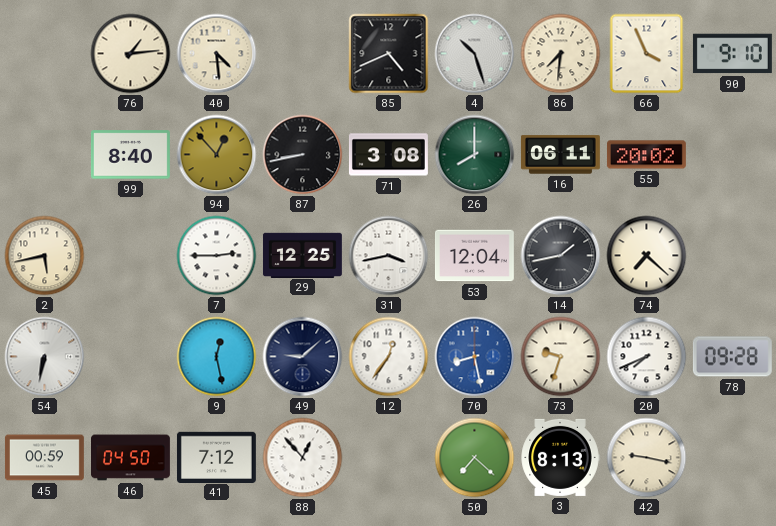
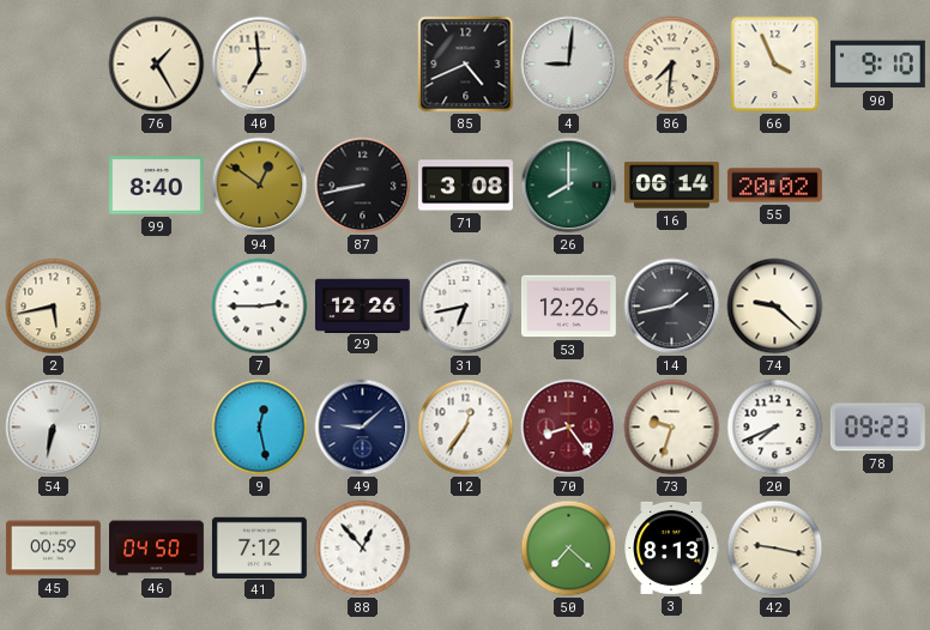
76: 1:14 -> 1:25
40: 4:29 -> 6:59
4: 10:27 -> 9:01
94: 12:53 -> 12:51
16: 06:11 -> 06:14
29: 12:25 -> 12:26
31: 3:43 -> 6:43
53: 12:04 -> 12:26
74: 7:22 -> 9:22
70: 8:28 -> 8:24
70 dial: blue -> burgundy
78: 09:28 -> 09:23
